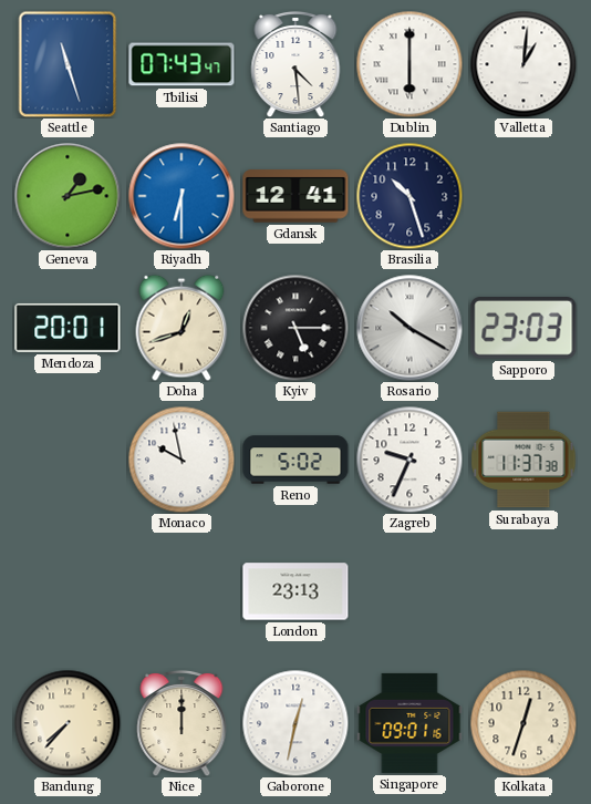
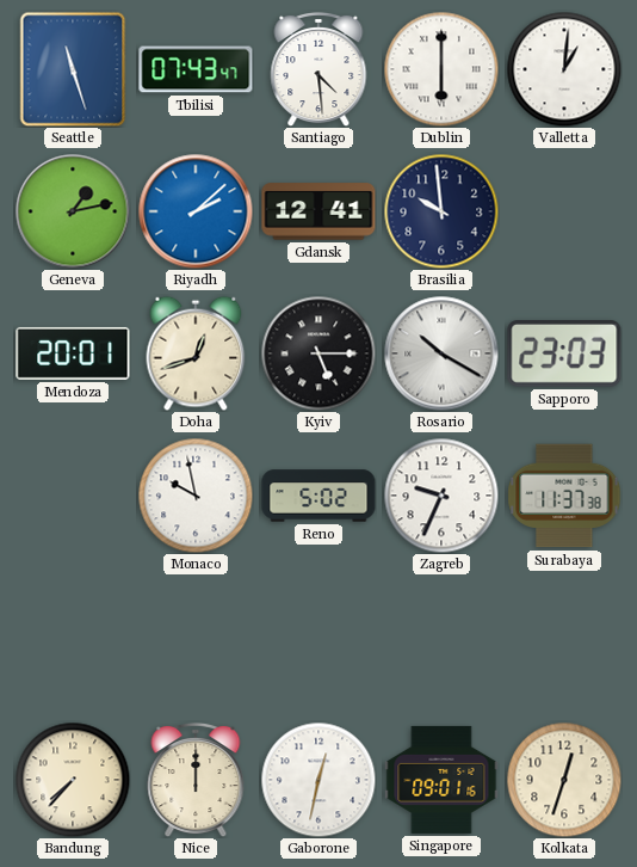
Riyadh: 6:30 -> 2:08
Brasilia: 10:27 -> 9:59
London: 23:13 -> none
